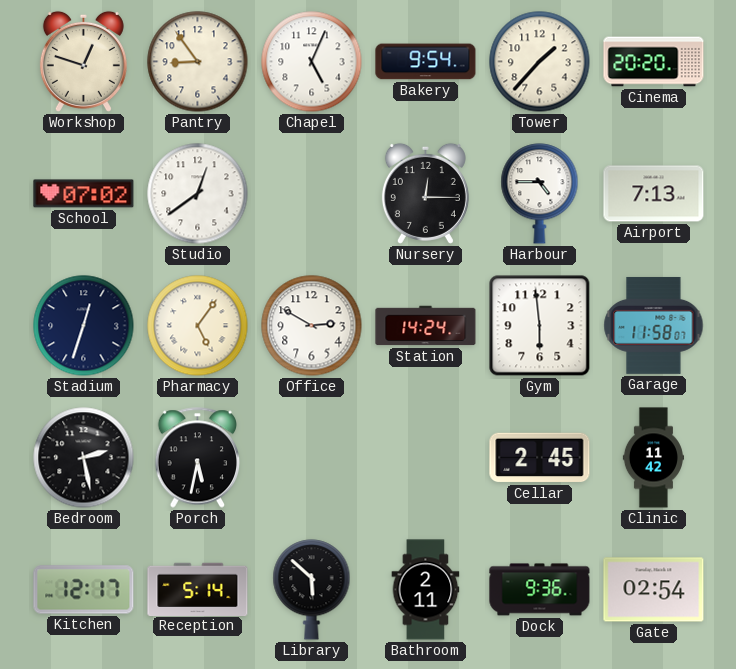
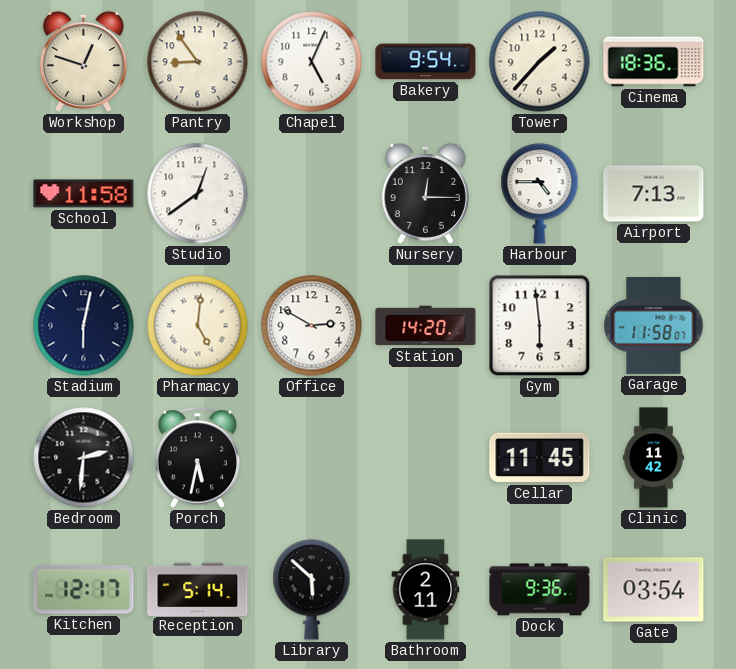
Cinema: 20:20 -> 18:36
School: 07:02 -> 11:58
Stadium: 12:33 -> 6:02
Pharmacy: 5:06 -> 5:01
Station: 14:24 -> 14:20
Bedroom: 2:28 -> 2:31
Cellar: 2:45 -> 11:45
Gate: 02:54 -> 03:54
